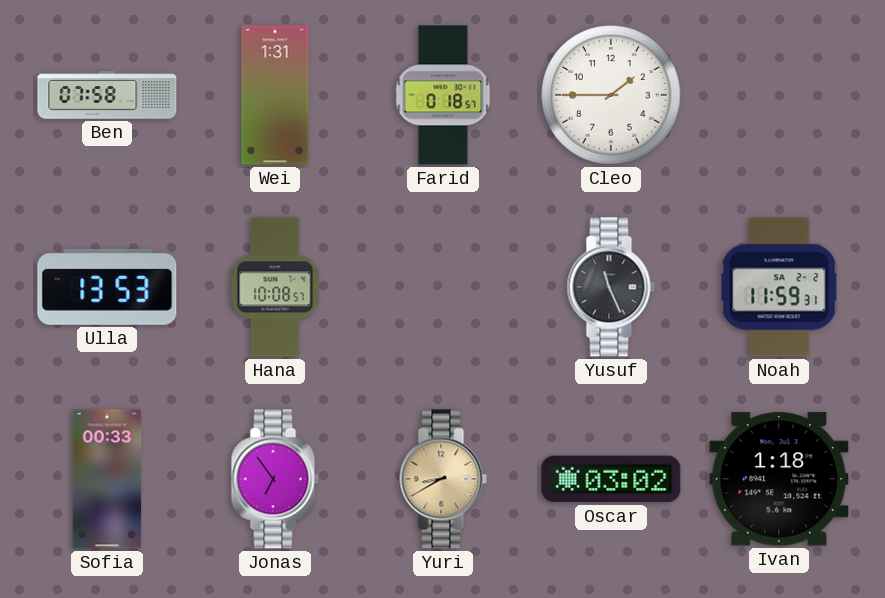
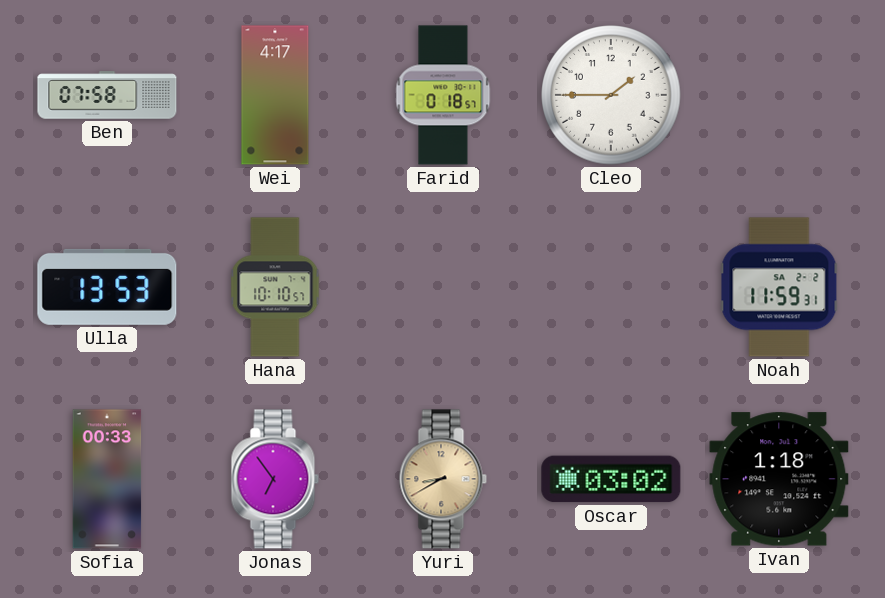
Wei: 1:31 -> 4:17
Hana: 10:08 -> 10:10
Yusuf: 11:26 -> none
